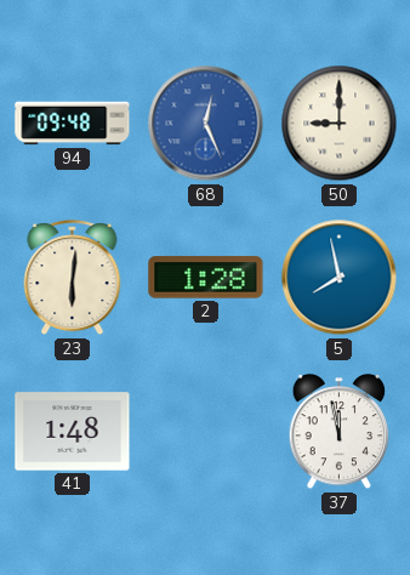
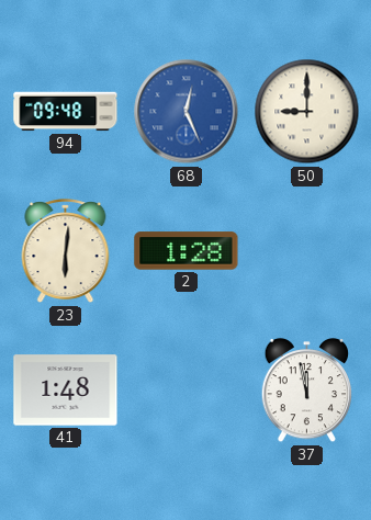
5: 7:58 -> none
